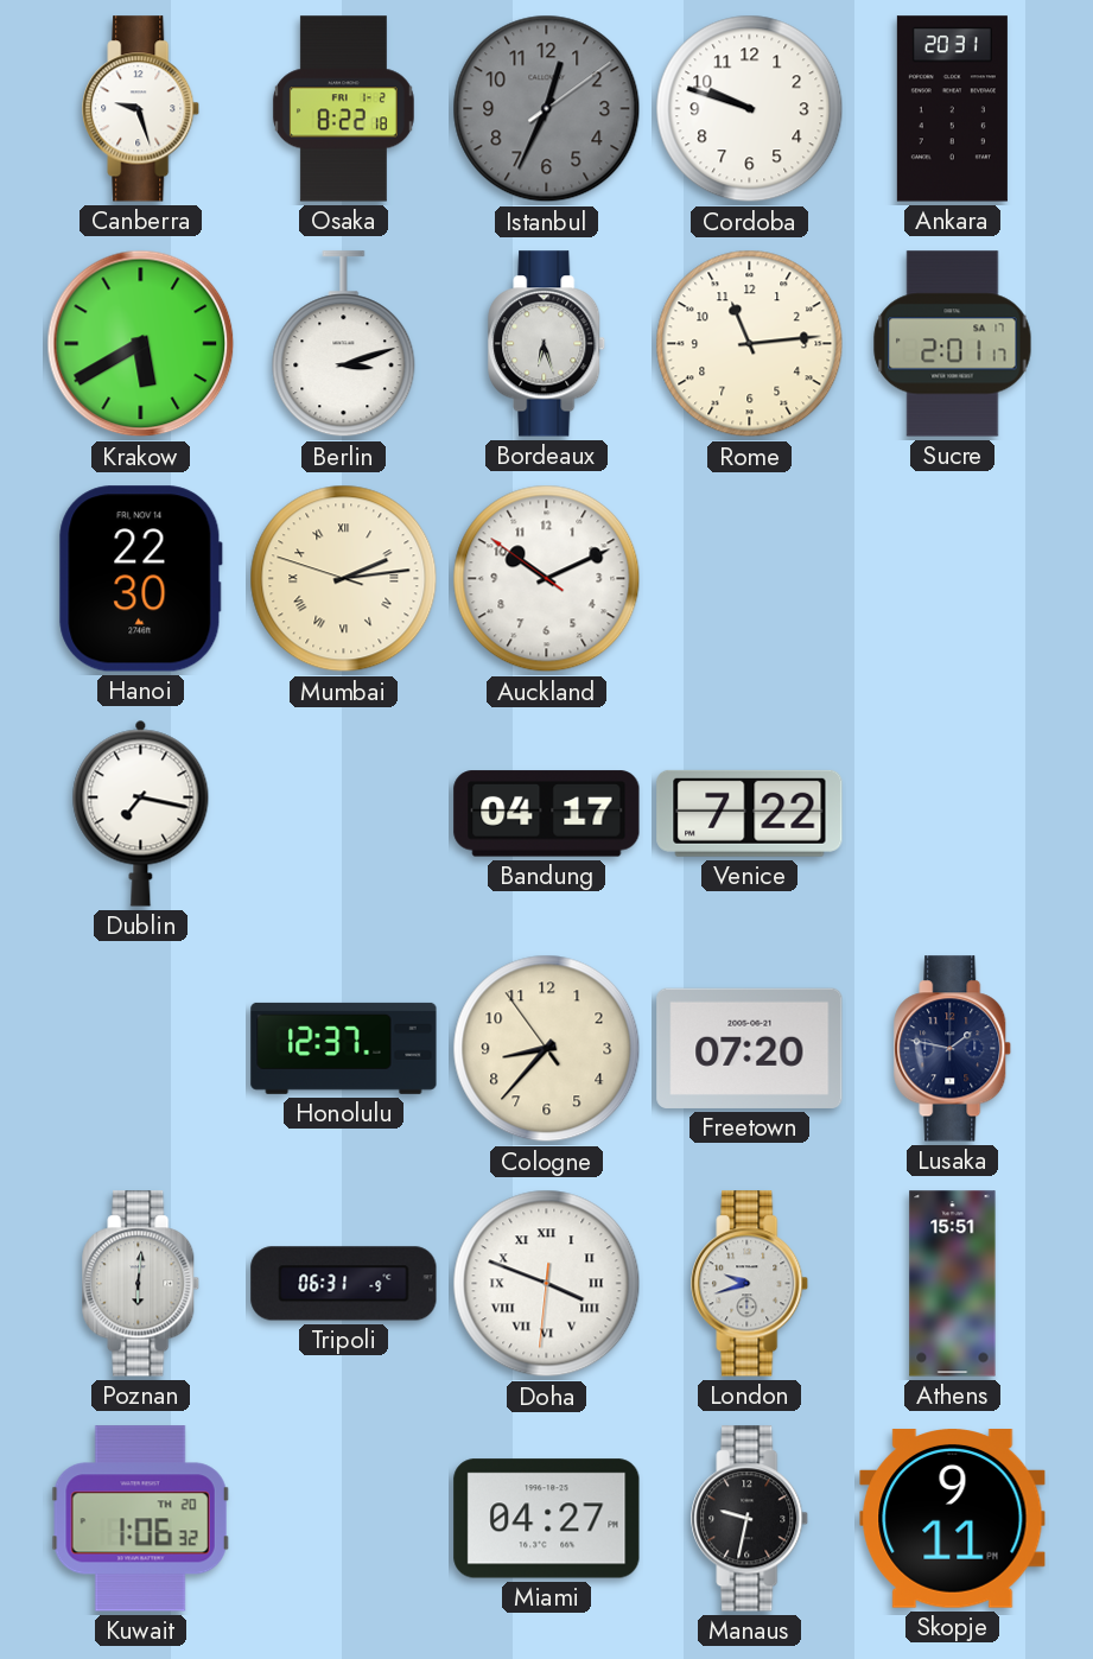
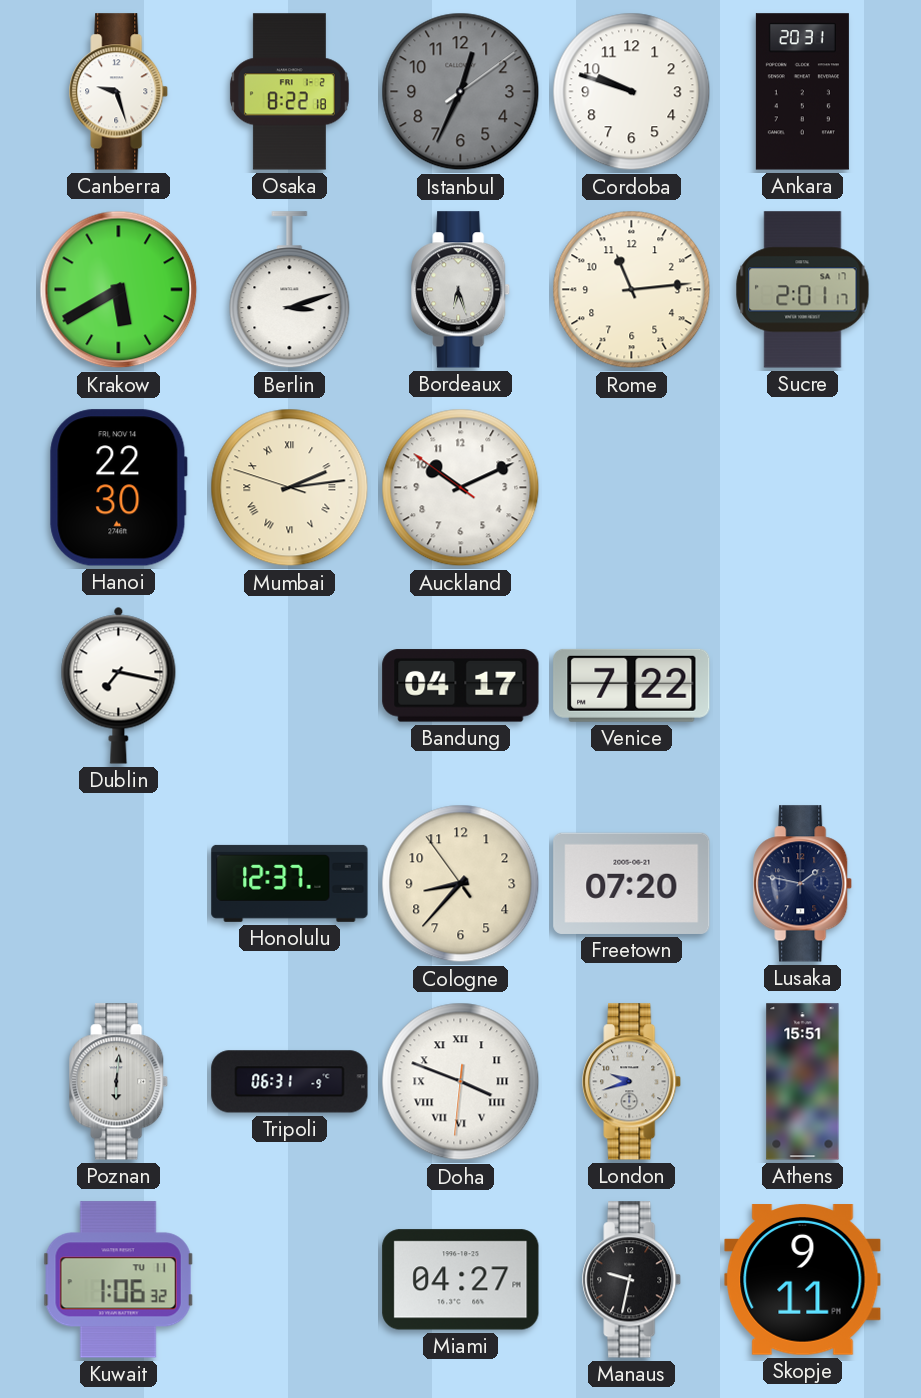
Kuwait date: TH 20 -> TU 11
